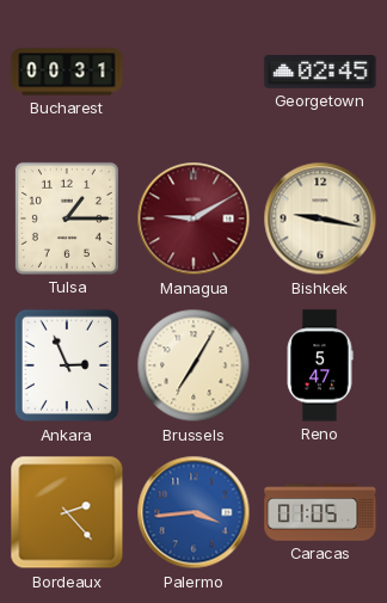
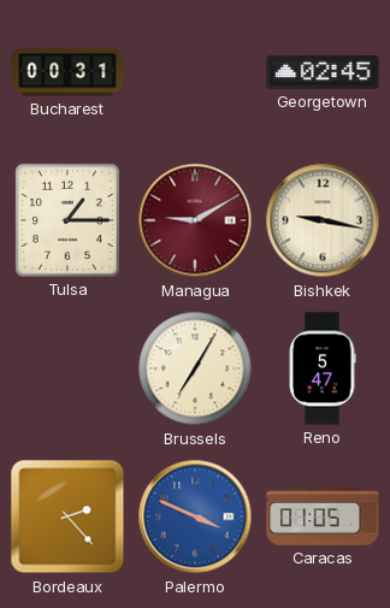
Ankara: 2:56 -> none
Palermo: 3:44 -> 3:49
